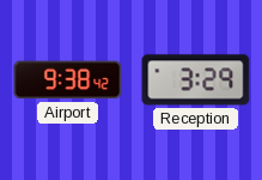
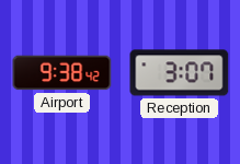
Reception: 3:29 -> 3:07
